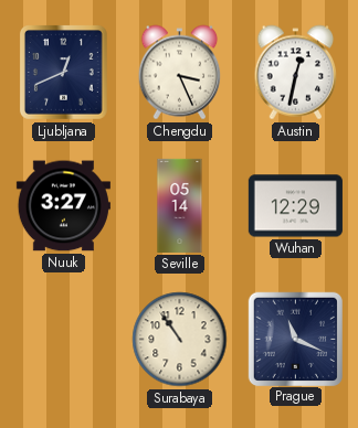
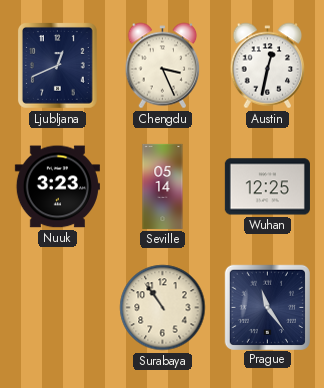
Nuuk: 3:27 -> 3:23
Wuhan: 12:29 -> 12:25
Prague: 11:19 -> 11:24
